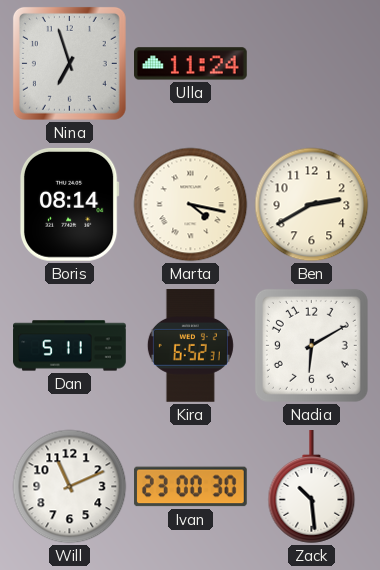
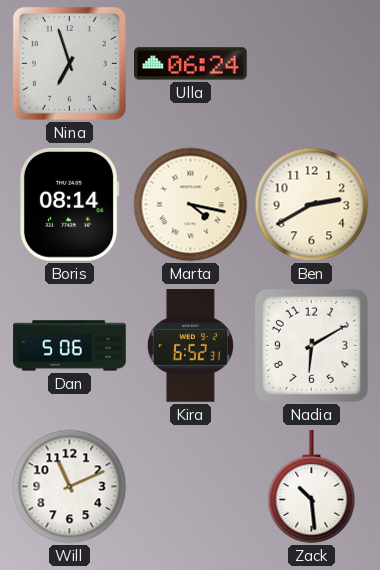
Ulla: 11:24 -> 06:24
Dan: 5:11 -> 5:06
Ivan: 23:00 -> none
